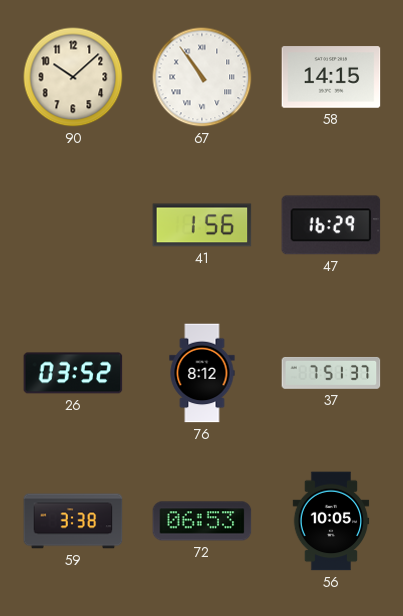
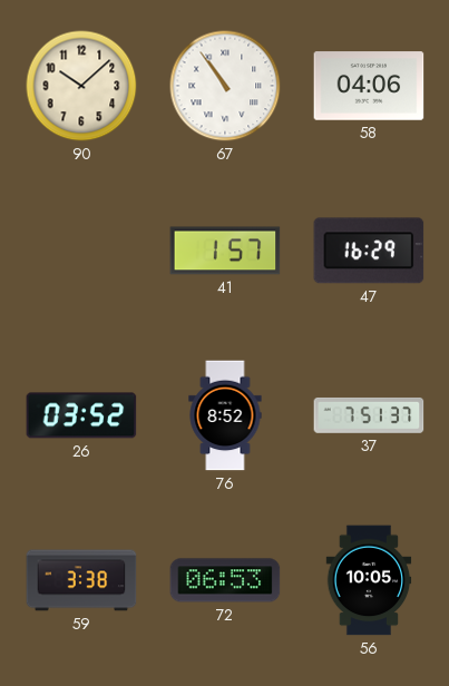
58: 14:15 -> 04:06
41: 1:56 -> 1:57
76: 8:12 -> 8:52
